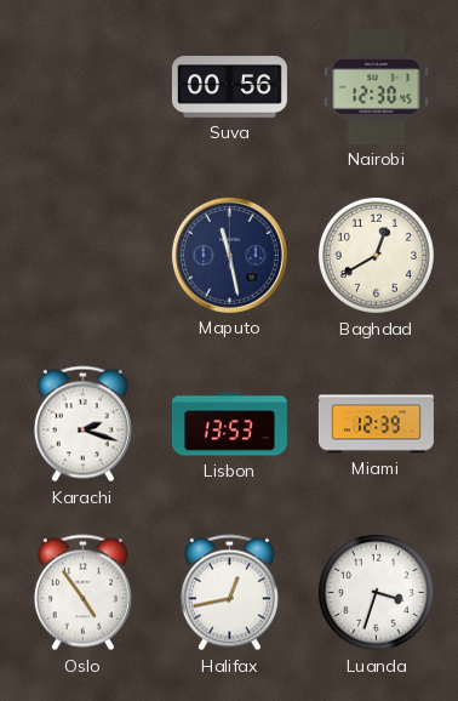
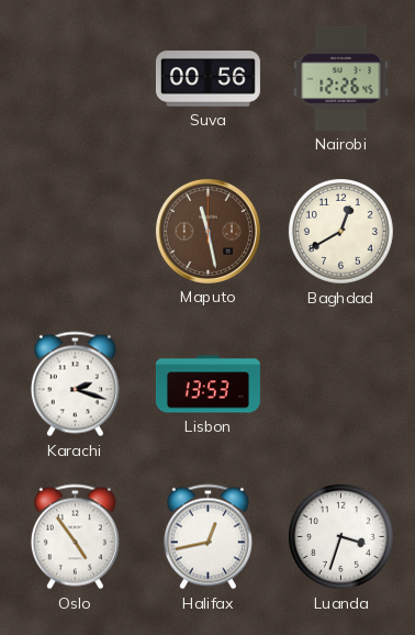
Nairobi: 12:30 -> 12:26
Maputo dial: navy -> brown
Miami: 12:39 -> none
